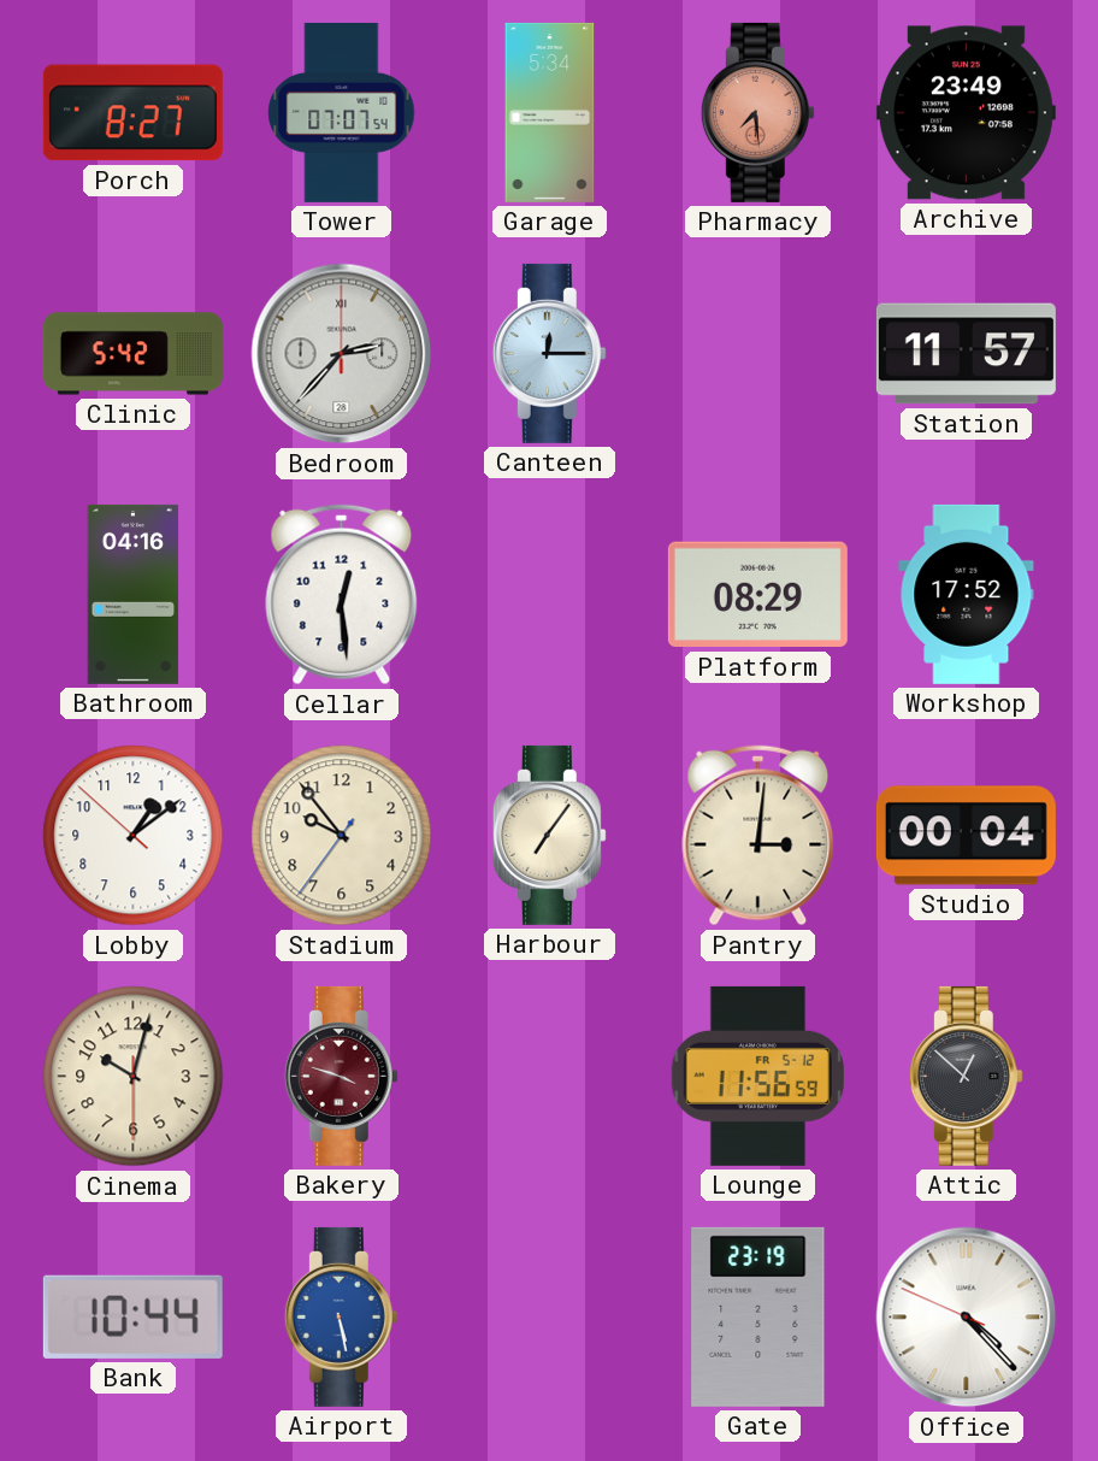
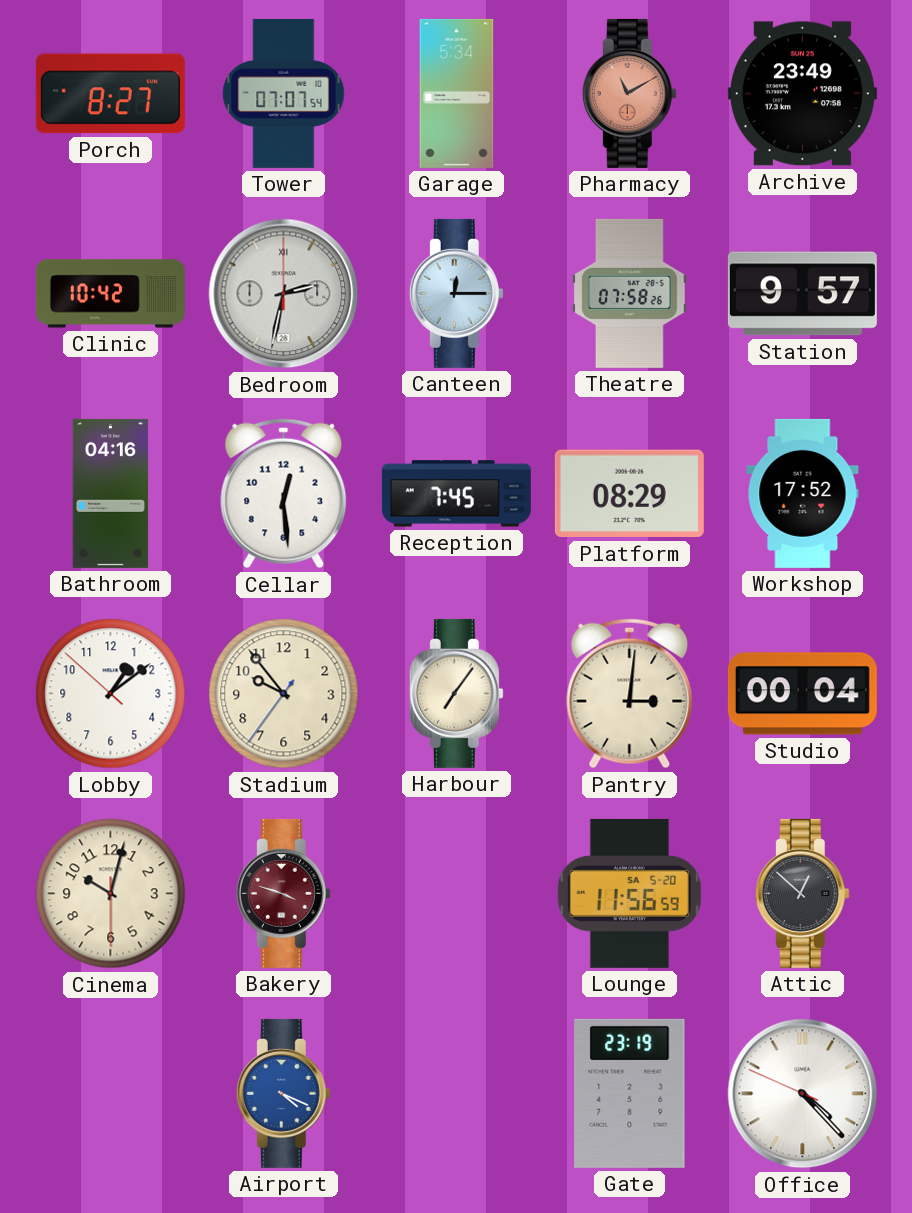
Pharmacy: 7:29 -> 11:10
Clinic: 5:42 -> 10:42
Bedroom: 2:37 -> 2:32
Theatre: none -> 07:58
Station: 11:57 -> 9:57
Reception: none -> 7:45
Lounge date: FR 5-12 -> SA 5-20
Bank: 10:44 -> none
Airport: 5:28 -> 4:19
